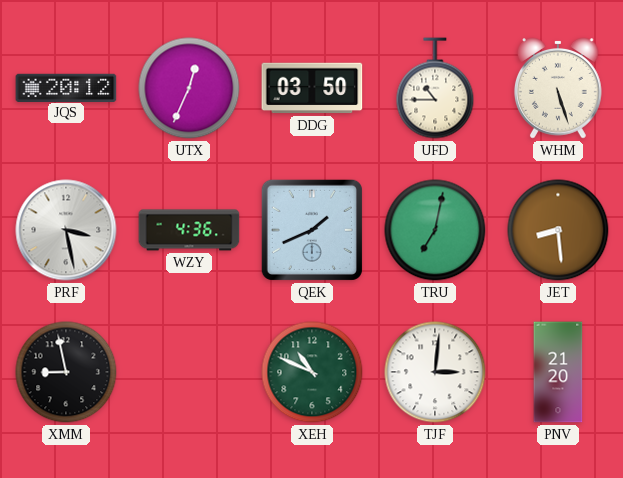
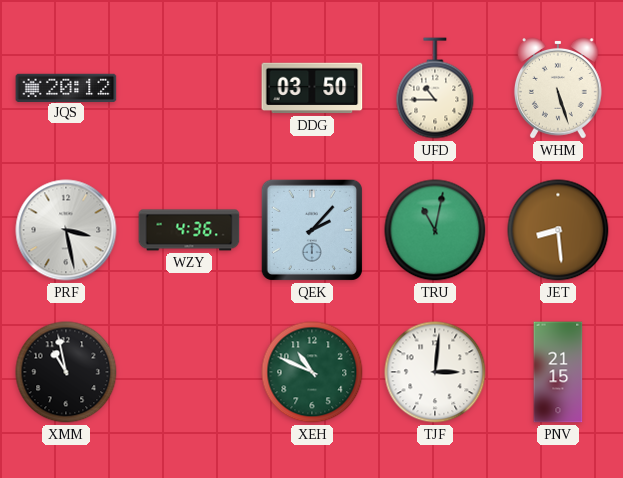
UTX: 12:34 -> none
QEK: 1:41 -> 2:07
TRU: 7:02 -> 11:02
XMM: 8:58 -> 10:58
PNV: 21:20 -> 21:15
